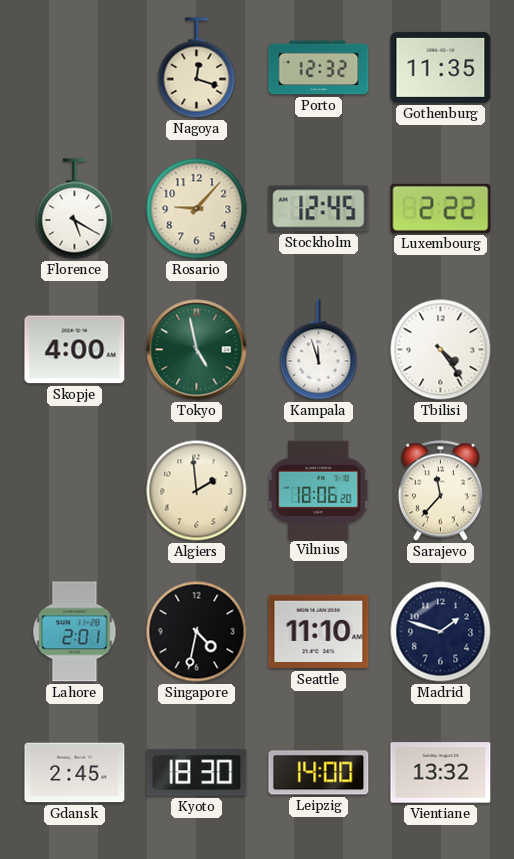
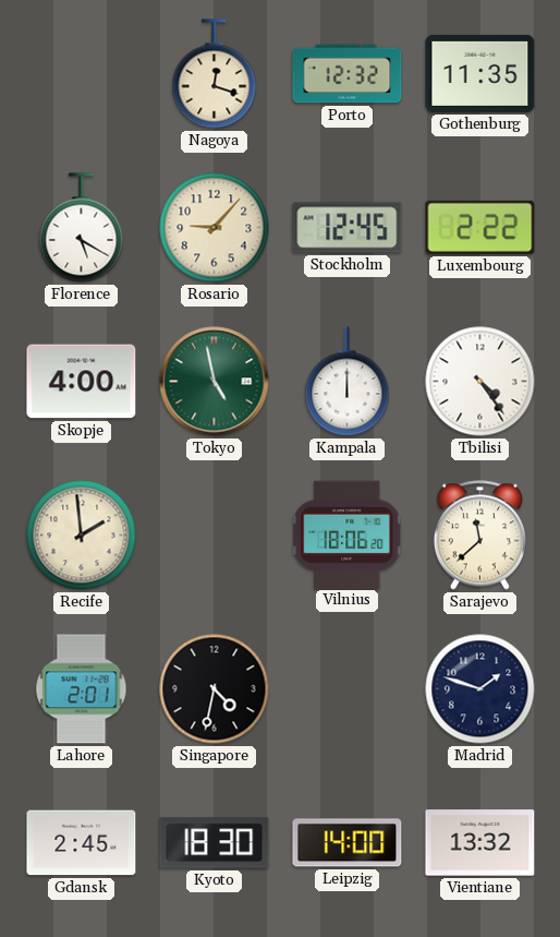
Kampala: 11:57 -> 12:00
Recife: none -> 1:59
Algiers: 1:59 -> none
Sarajevo: 11:37 -> 11:38
Seattle: 11:10 -> none
